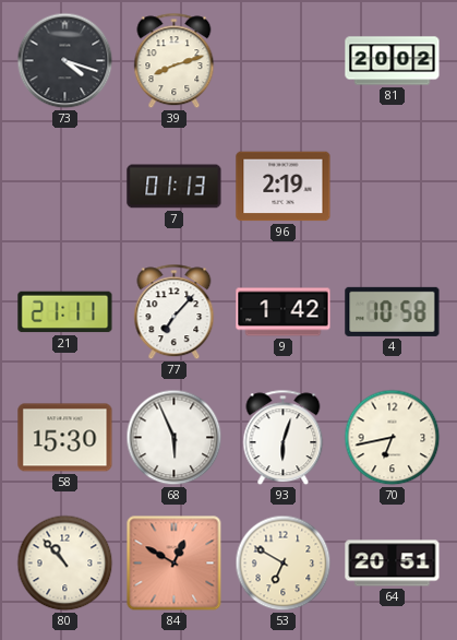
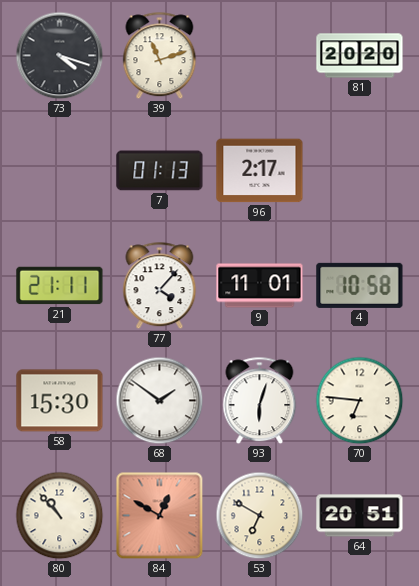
39: 8:12 -> 11:12
81: 20:02 -> 20:20
96: 2:19 -> 2:17
77: 7:07 -> 4:07
9: 1:42 -> 11:01
68: 5:56 -> 1:51
70: 6:43 -> 6:46
